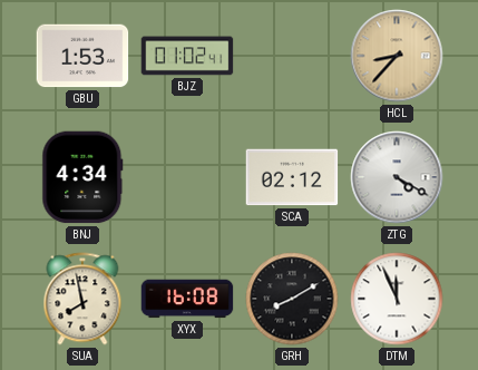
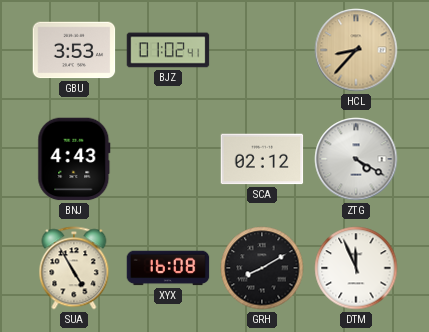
GBU: 1:53 -> 3:53
BNJ: 4:34 -> 4:43
SUA: 7:58 -> 4:55
